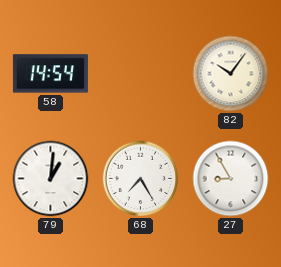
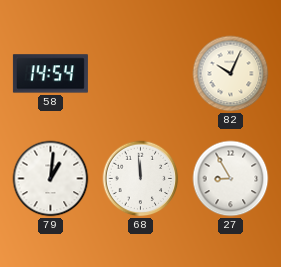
82: 10:06 -> 10:04
68: 7:25 -> 11:59
